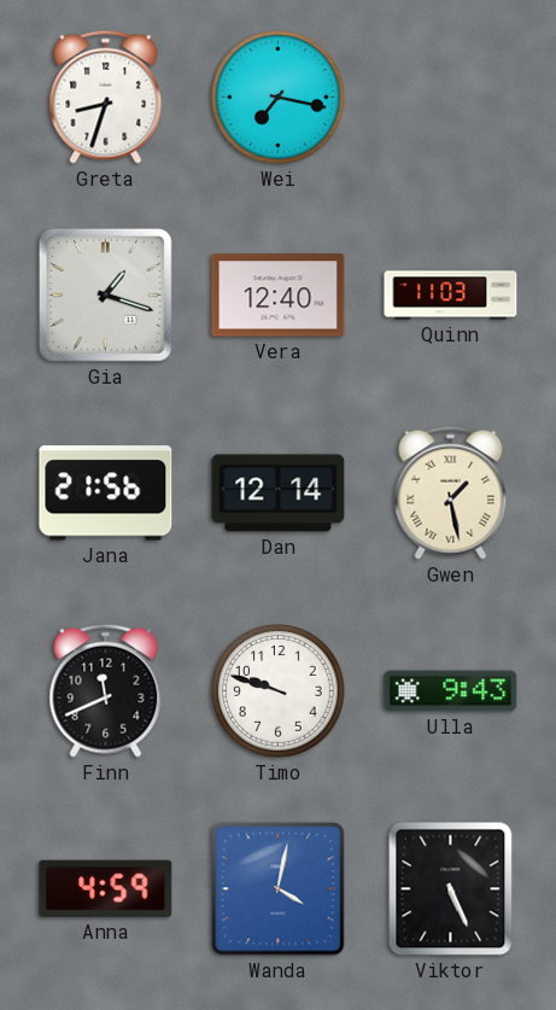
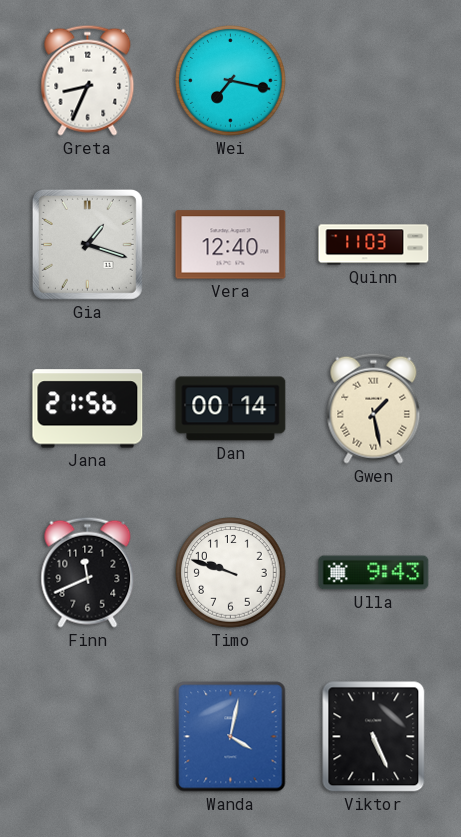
Greta: 8:33 -> 8:34
Dan: 12:14 -> 00:14
Anna: 4:59 -> none
